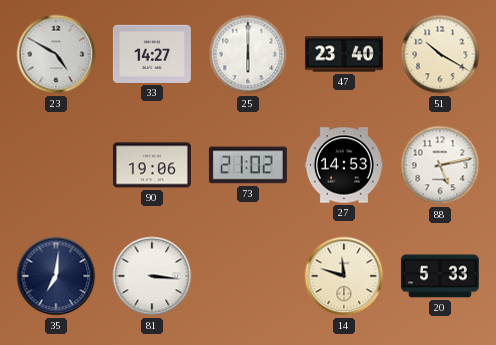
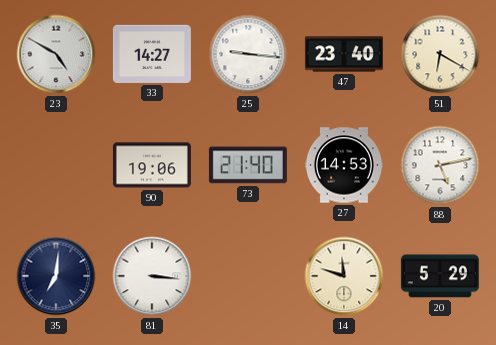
25: 6:00 -> 9:16
51: 10:20 -> 6:20
73: 21:02 -> 21:40
20: 5:33 -> 5:29
